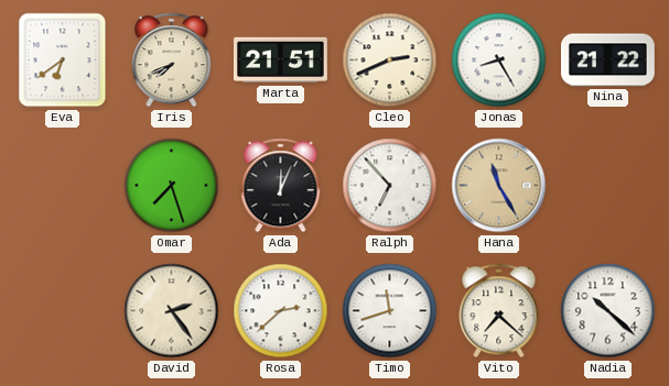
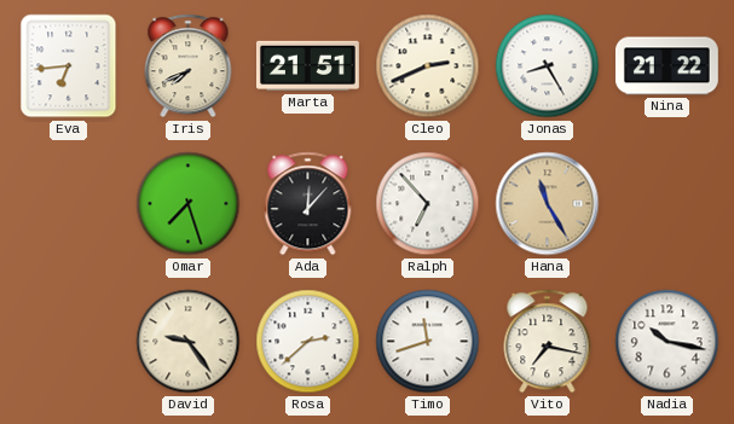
Eva: 6:39 -> 6:44
Ada: 12:04 -> 12:07
David: 2:24 -> 9:24
Vito: 7:22 -> 7:17
Nadia: 10:22 -> 10:17
